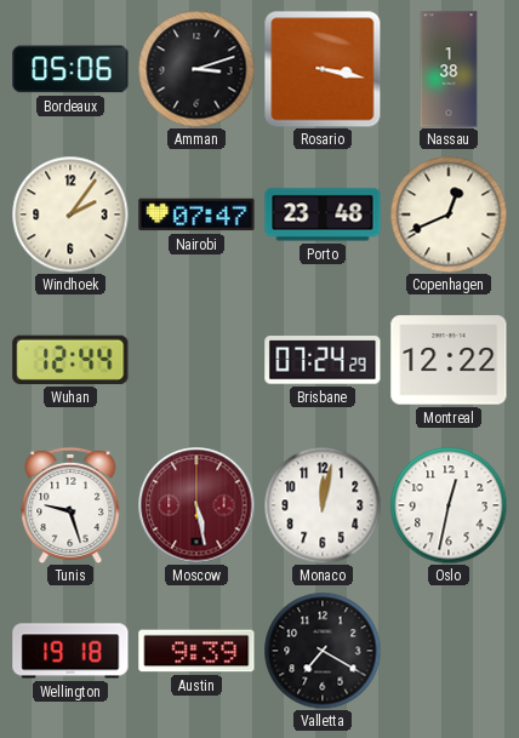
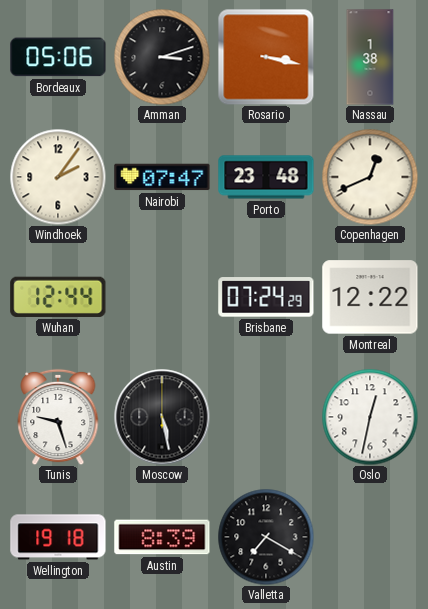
Moscow dial: burgundy -> black
Monaco: 12:02 -> none
Austin: 9:39 -> 8:39
